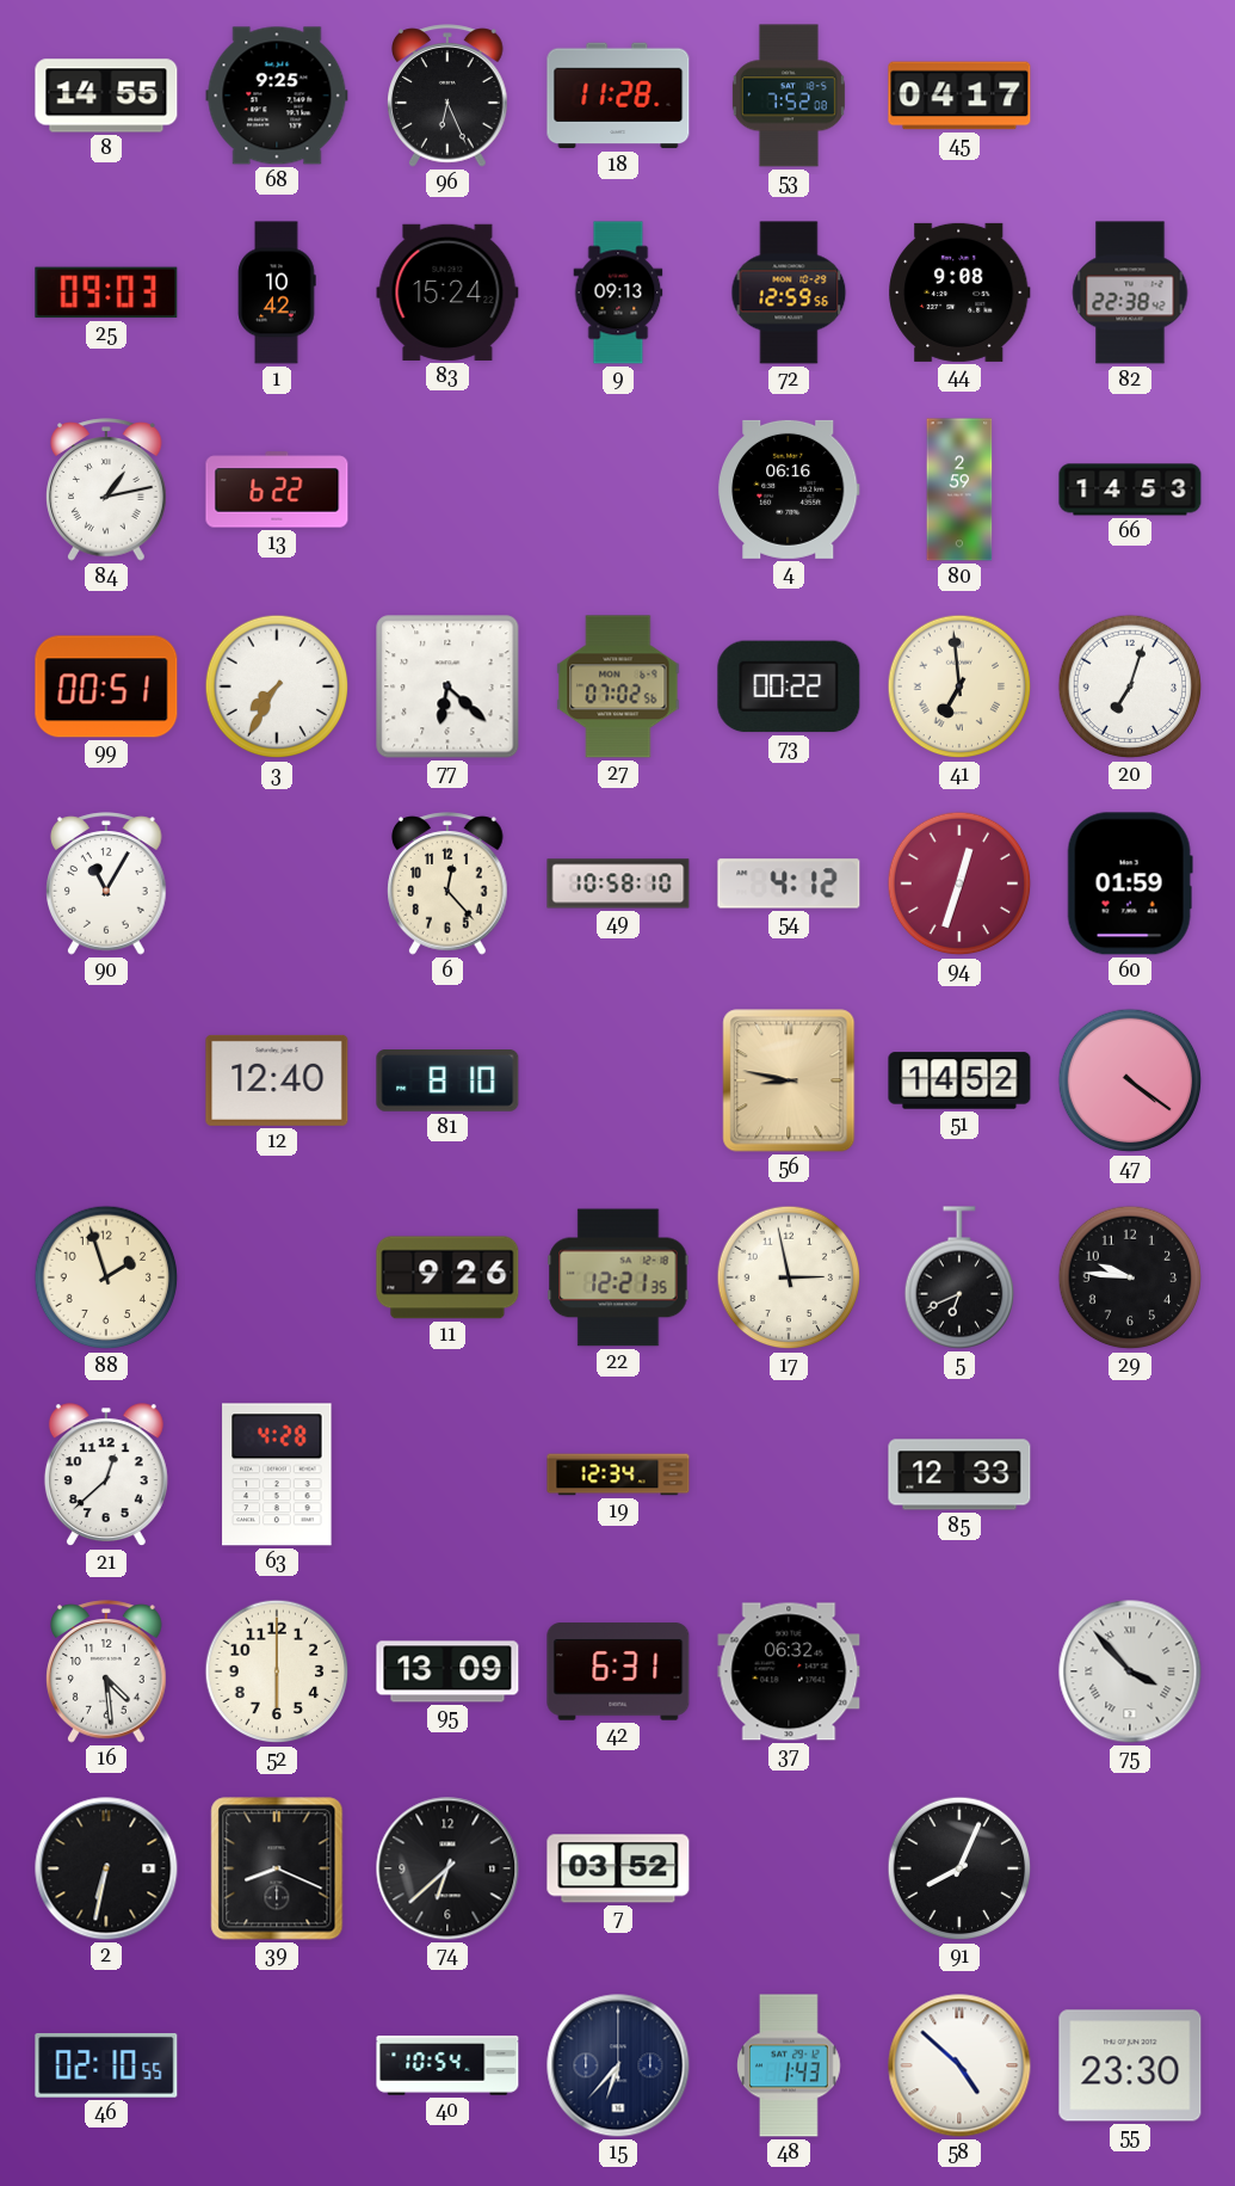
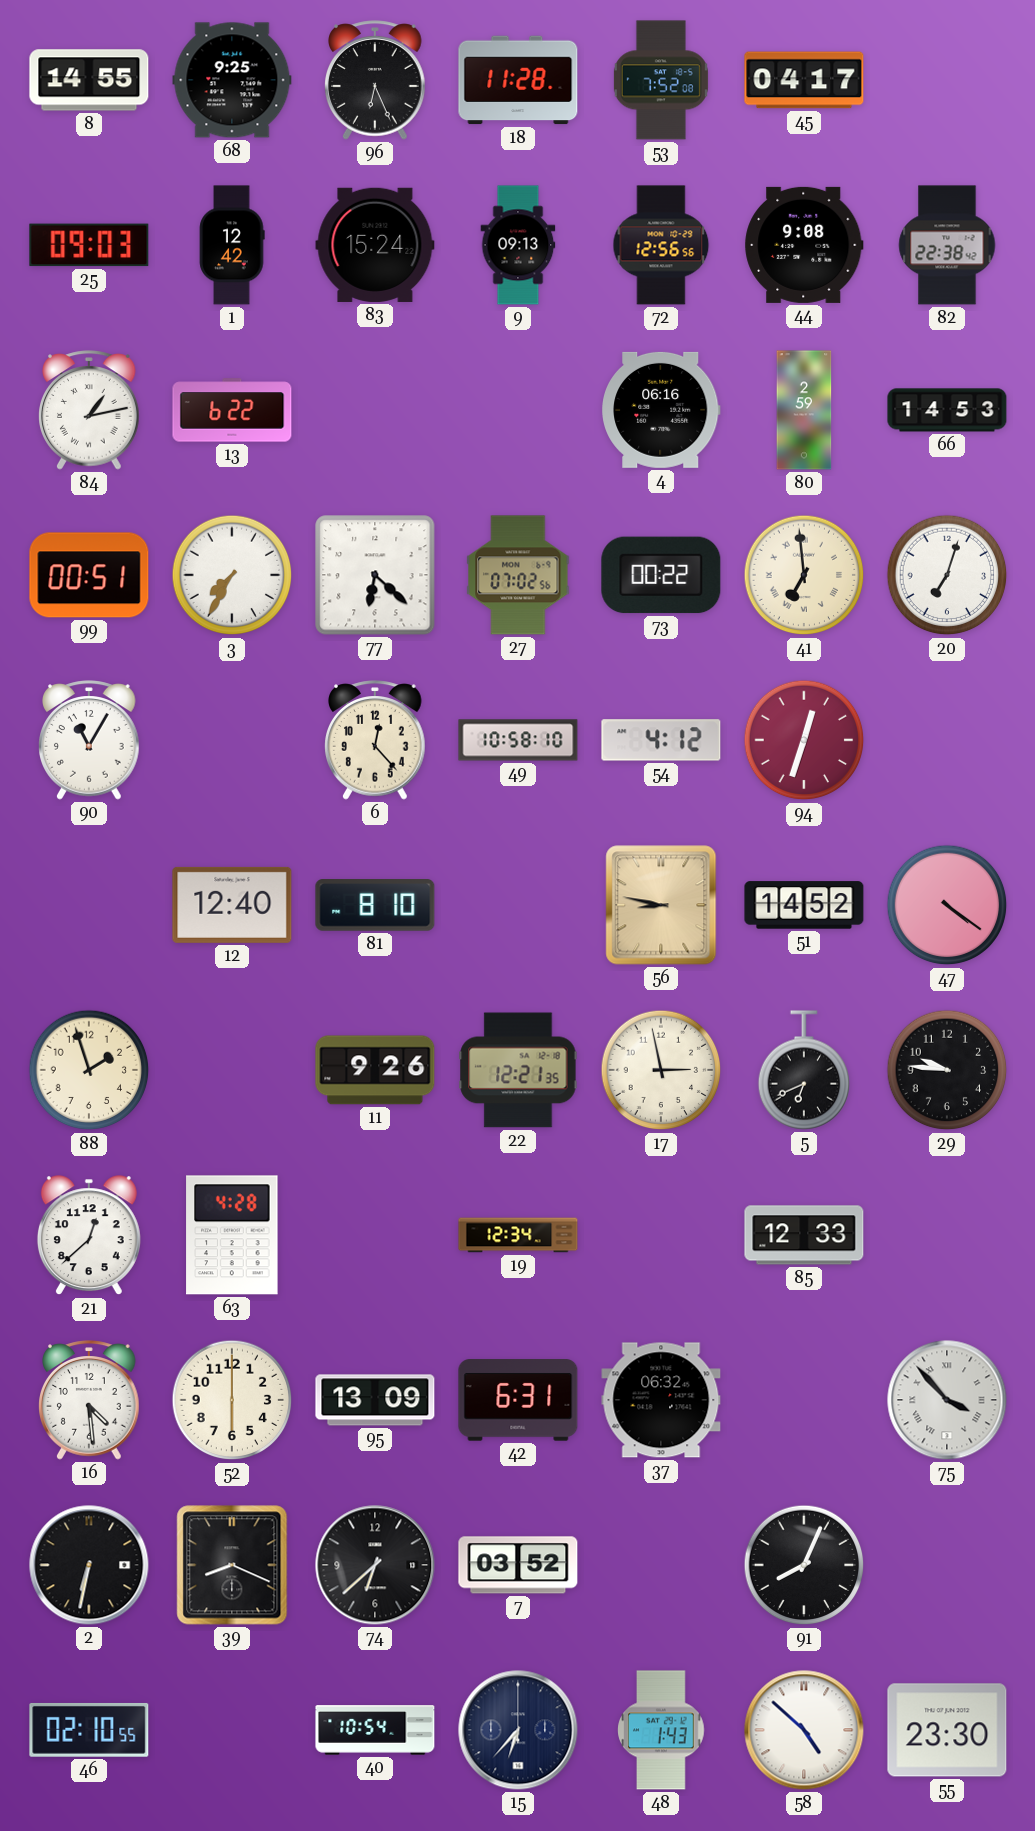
1: 10:42 -> 12:42
72: 12:59 -> 12:56
60: 01:59 -> none
